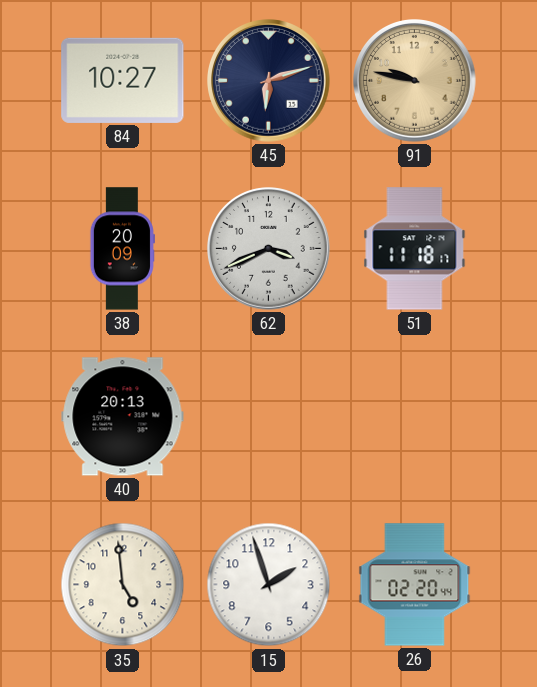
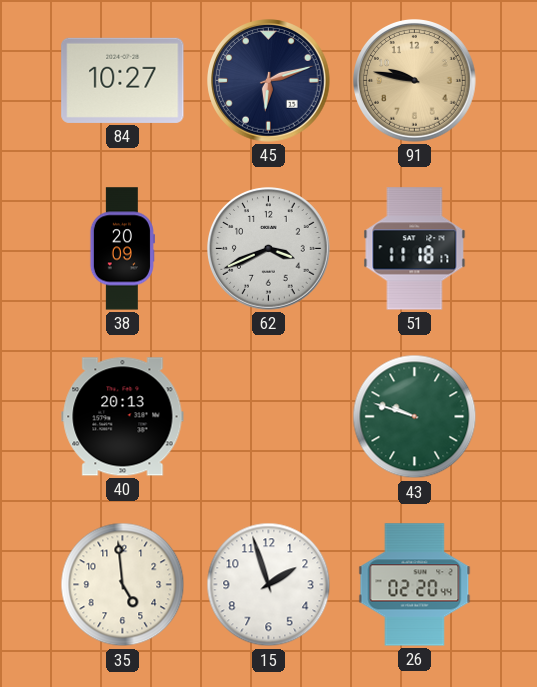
43: none -> 9:48
